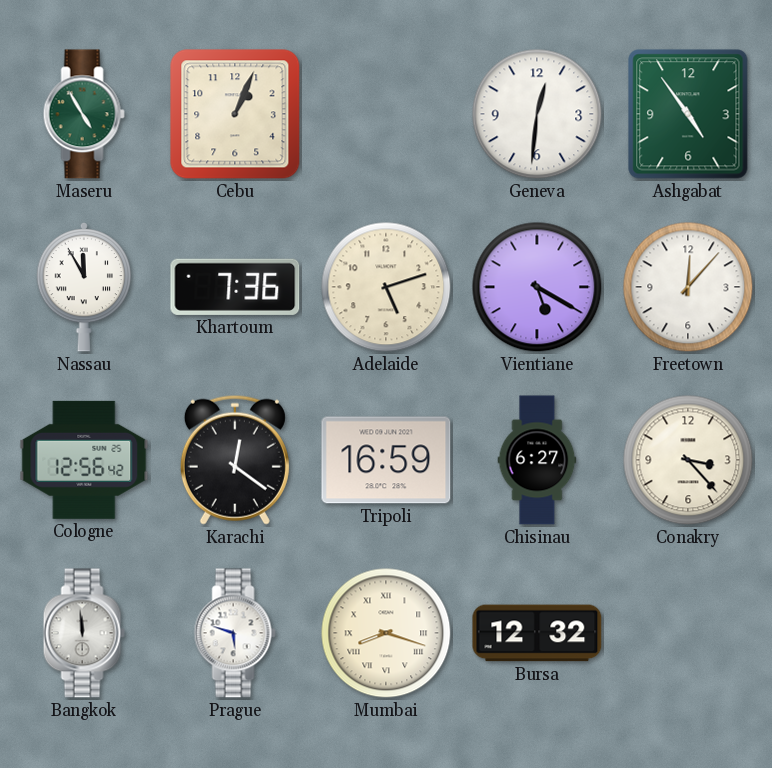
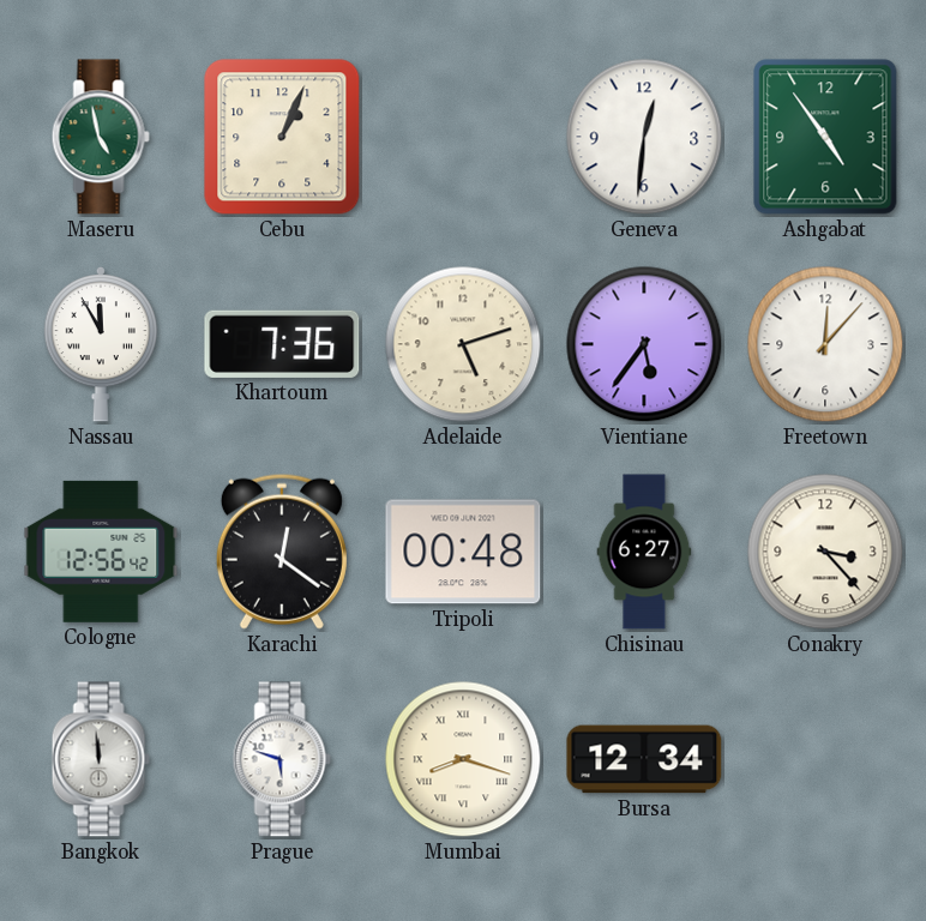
Maseru: 4:55 -> 4:58
Vientiane: 5:20 -> 5:36
Tripoli: 16:59 -> 00:48
Bursa: 12:32 -> 12:34
